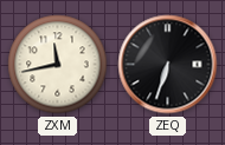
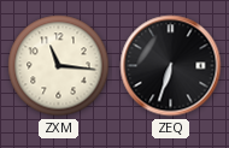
ZXM: 11:43 -> 11:16
